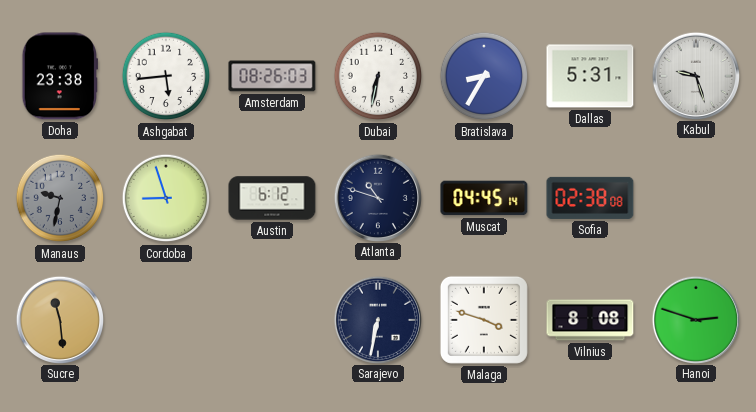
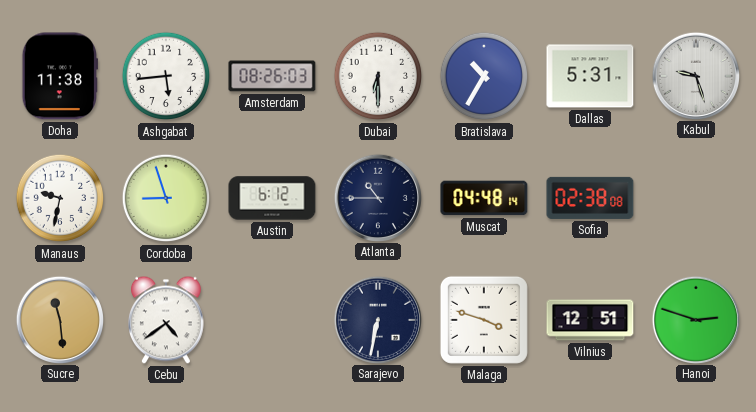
Doha: 23:38 -> 11:38
Dubai: 6:32 -> 6:30
Bratislava: 8:35 -> 10:35
Manaus dial: grey -> white
Atlanta: 10:48 -> 10:45
Muscat: 04:45 -> 04:48
Cebu: none -> 4:39
Vilnius: 8:08 -> 12:51
